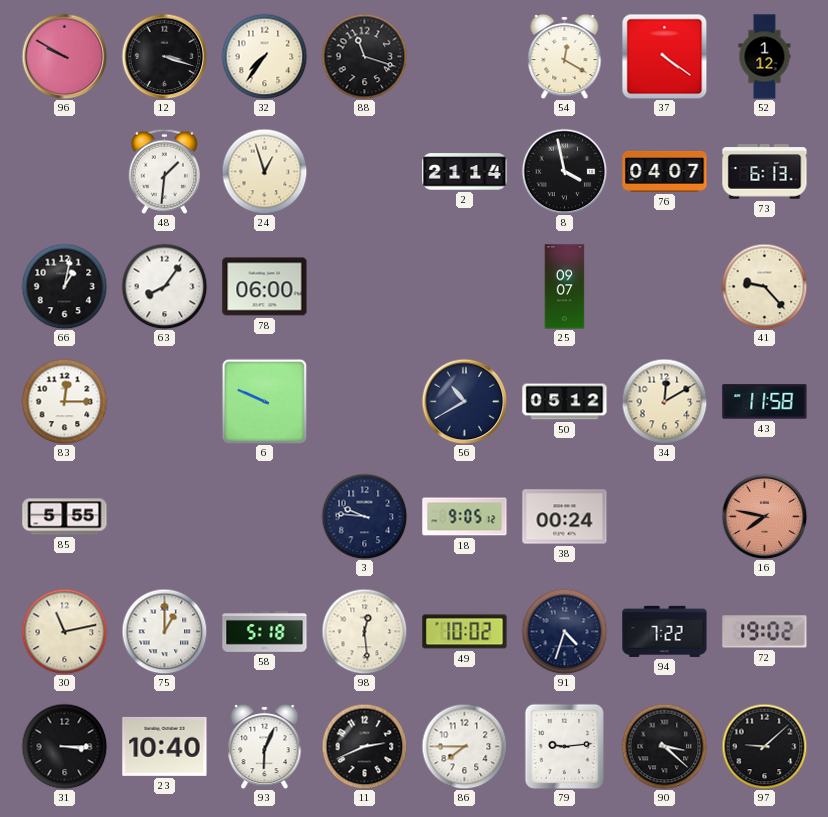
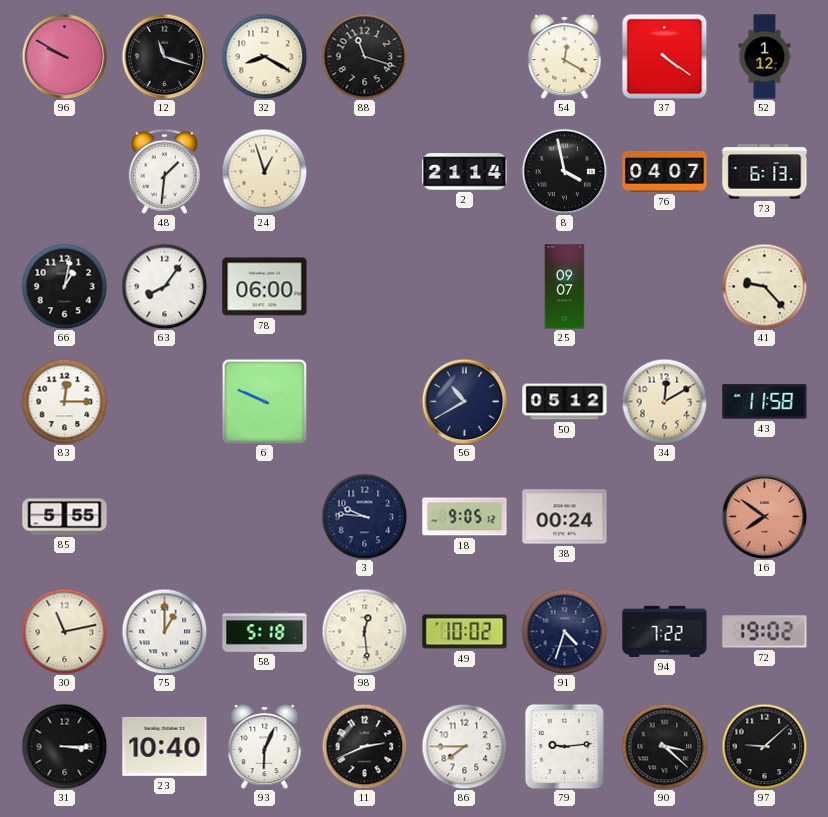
12: 3:18 -> 11:18
32: 7:36 -> 8:20
16: 7:47 -> 7:51
